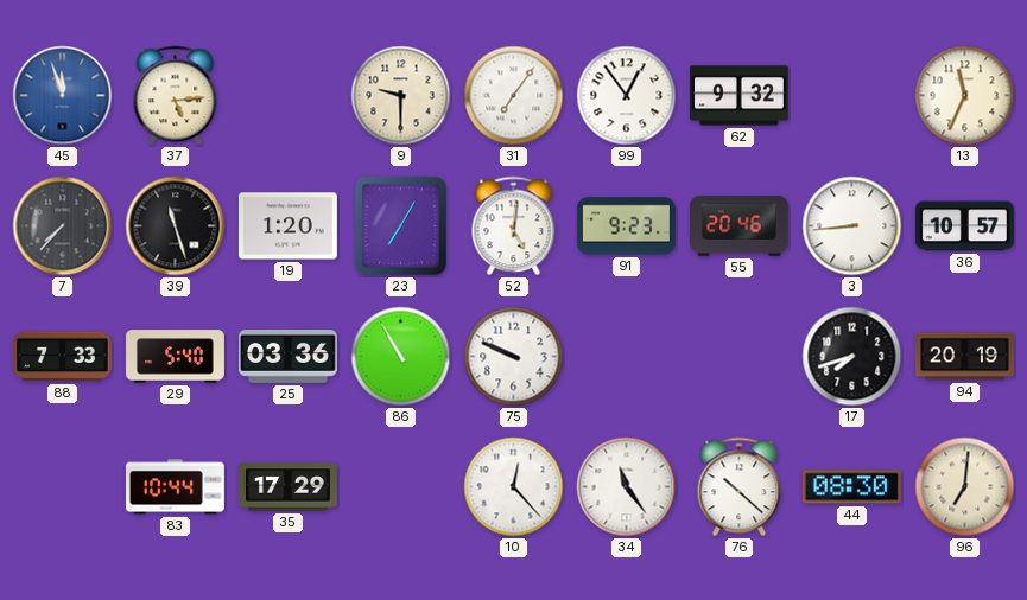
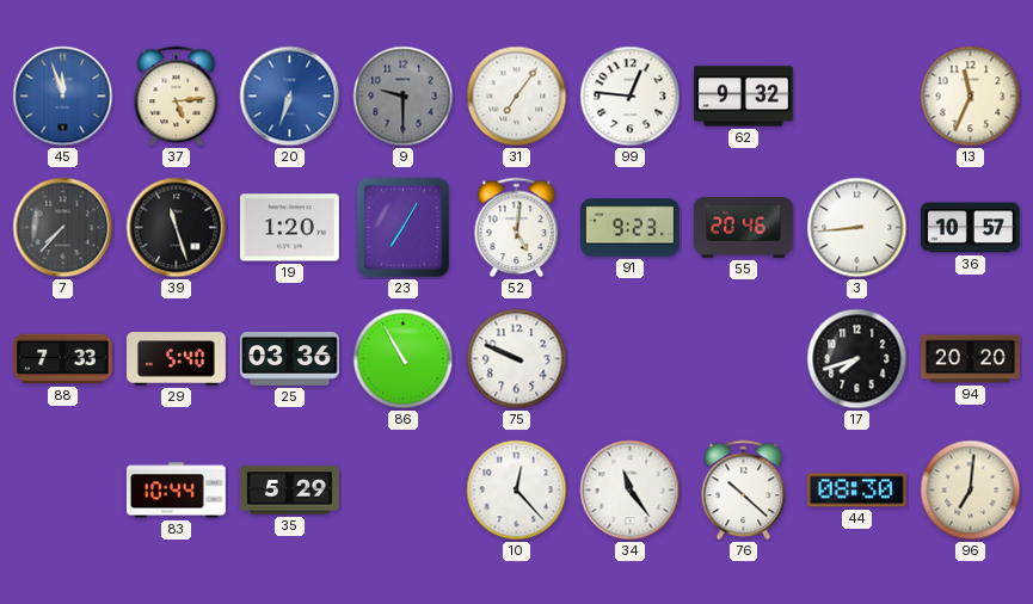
20: none -> 6:33
9 dial: cream -> grey
99: 12:54 -> 12:46
94: 20:19 -> 20:20
35: 17:29 -> 5:29
